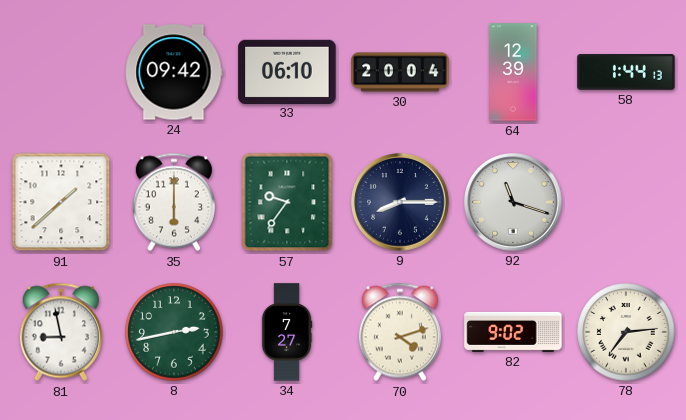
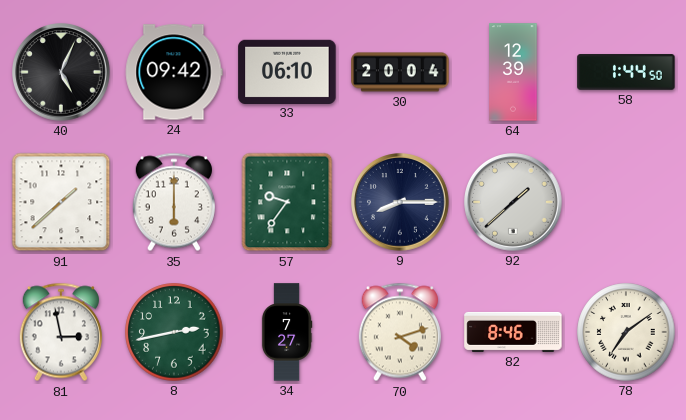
40: none -> 5:04
58: 1:44:13 -> 1:44:50
92: 11:18 -> 1:38
81: 8:58 -> 2:58
82: 9:02 -> 8:46
78: 7:14 -> 7:09
